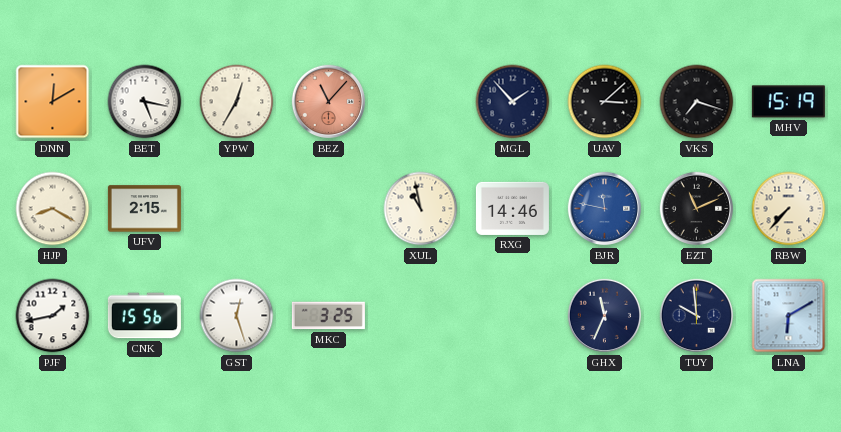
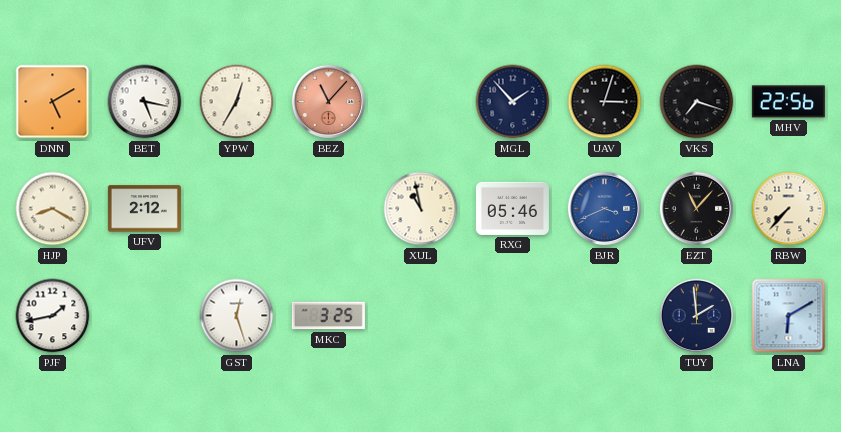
DNN: 12:10 -> 5:10
UAV: 3:08 -> 3:03
MHV: 15:19 -> 22:56
UFV: 2:15 -> 2:12
RXG: 14:46 -> 05:46
BJR: 11:47 -> 3:41
EZT: 11:11 -> 11:07
CNK: 15:56 -> none
GHX: 11:34 -> none
TUY: 9:59 -> 1:59
